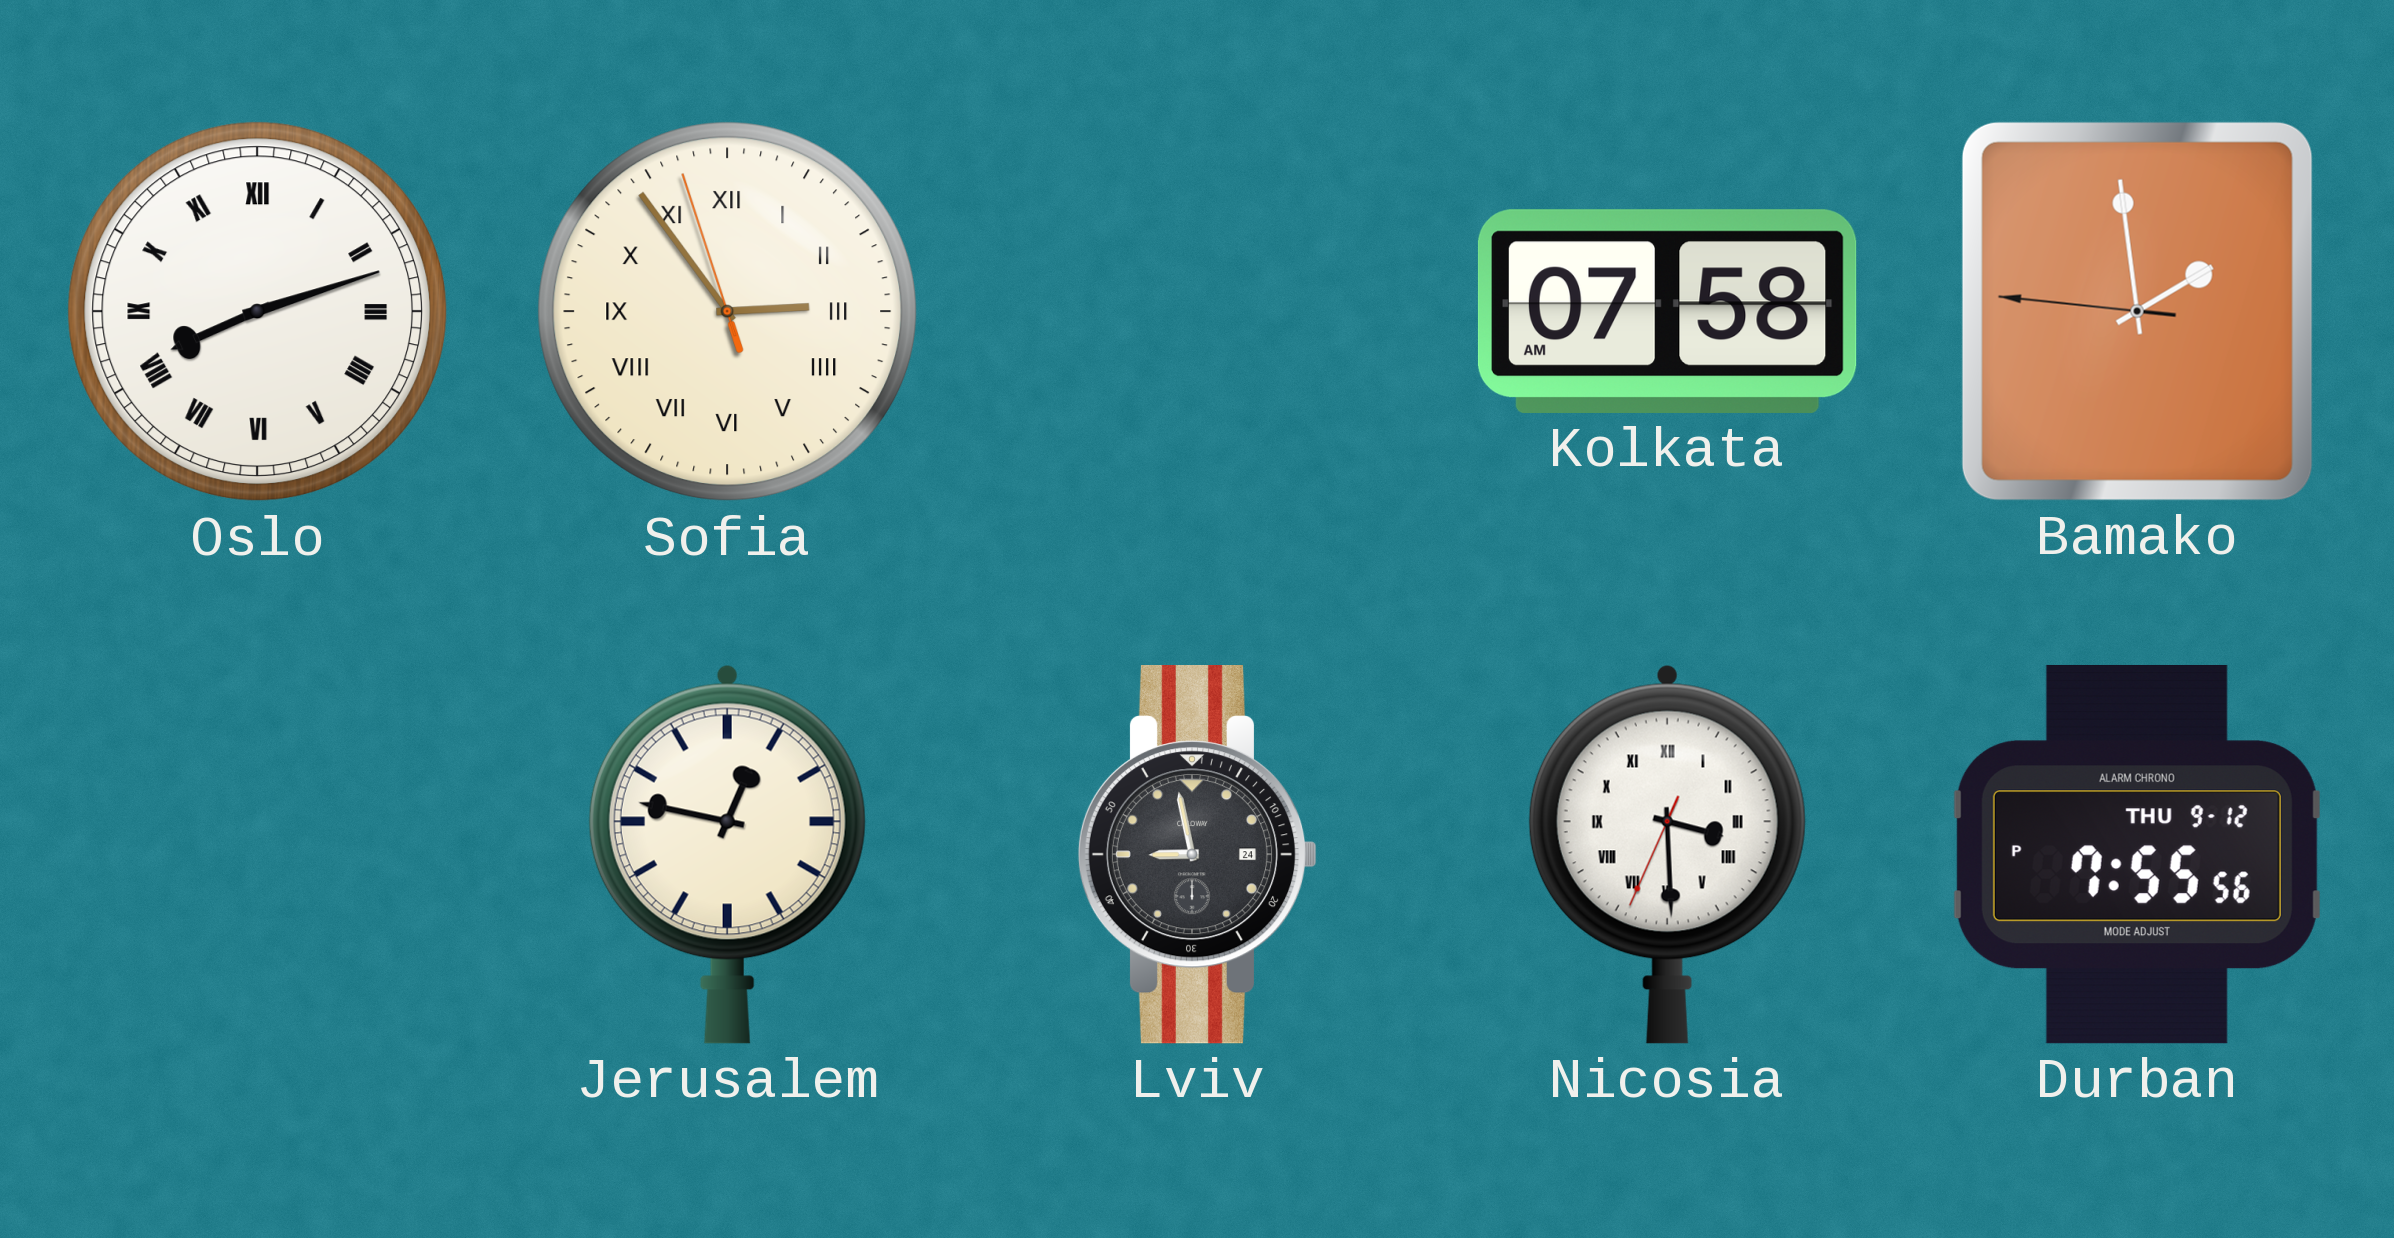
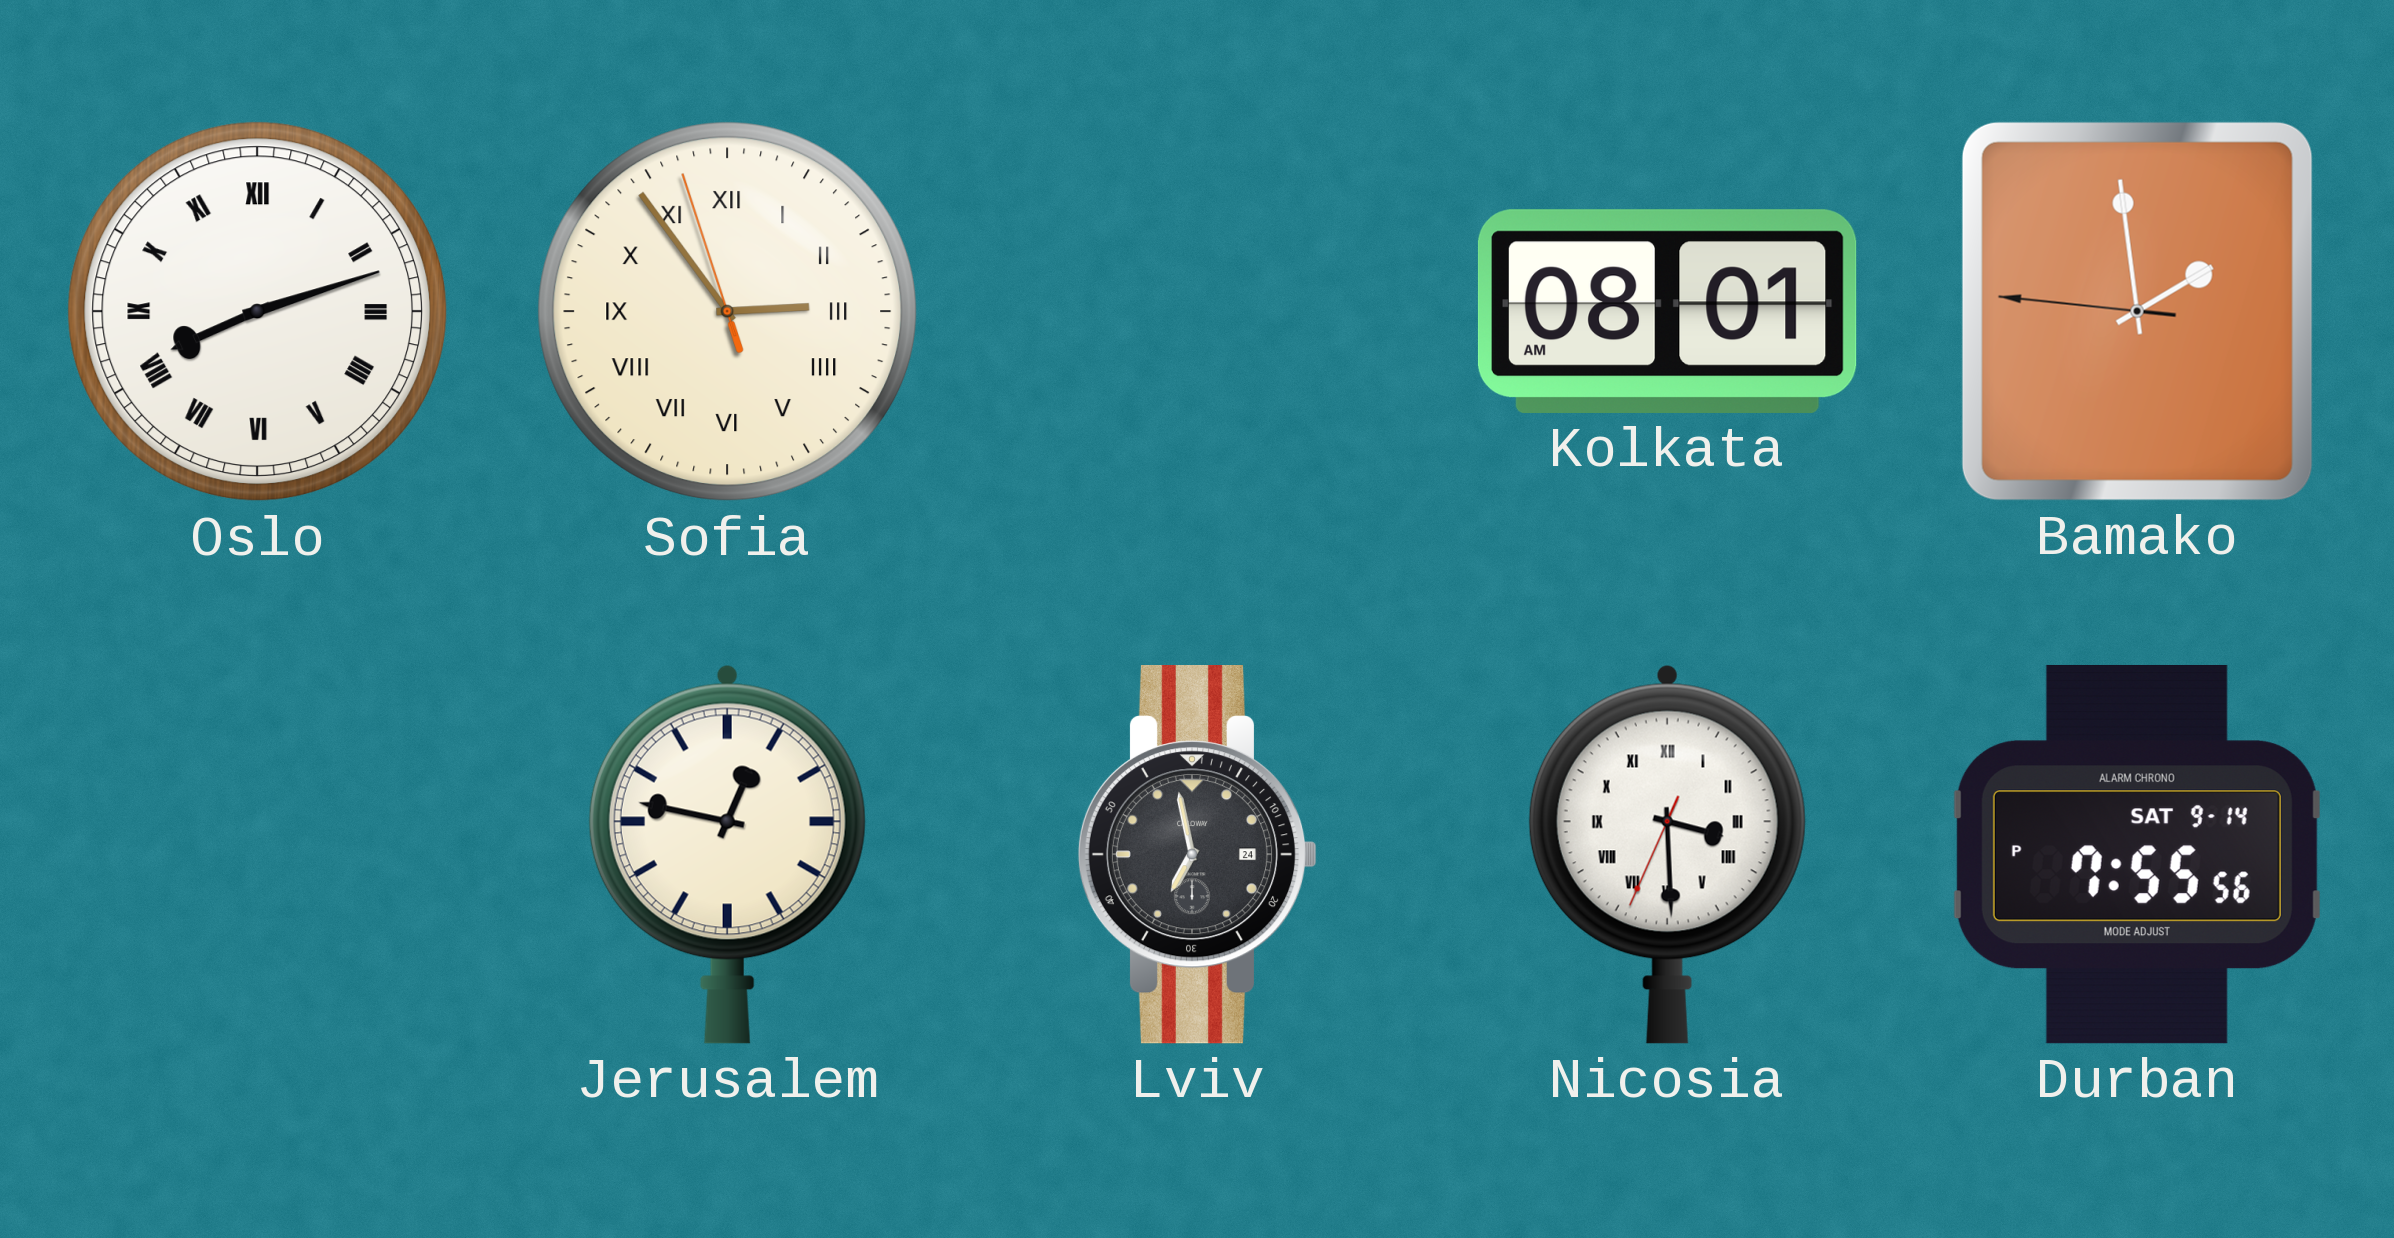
Kolkata: 07:58 -> 08:01
Lviv: 8:58 -> 6:58
Durban date: THU 9-12 -> SAT 9-14
